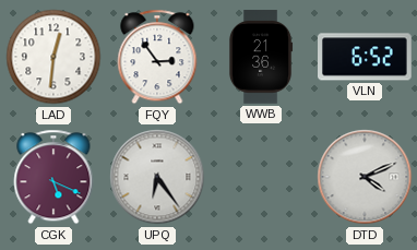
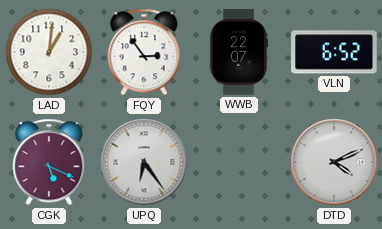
LAD: 12:31 -> 1:01
WWB: 21:36 -> 22:07
